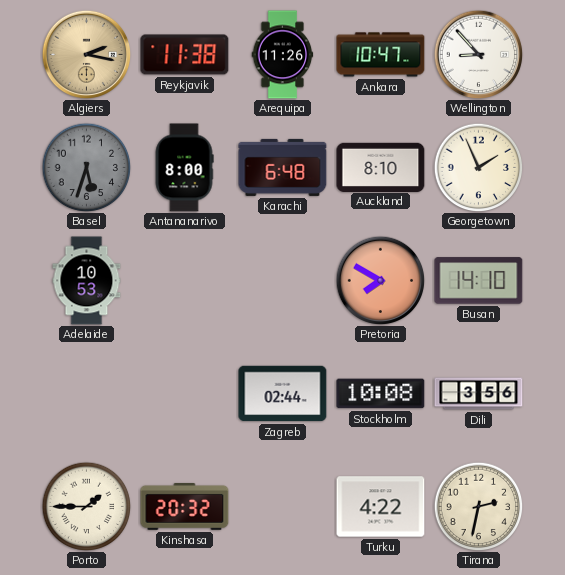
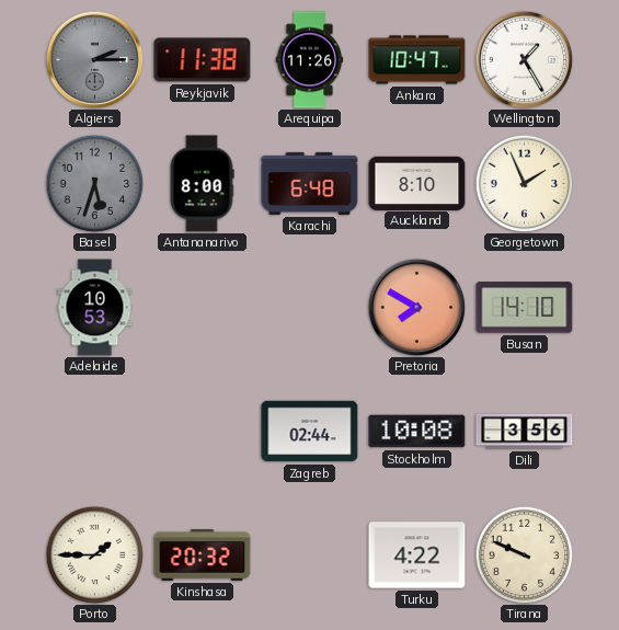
Algiers: 2:17 -> 2:15
Algiers dial: champagne -> grey
Wellington: 8:53 -> 1:25
Tirana: 2:32 -> 9:49
